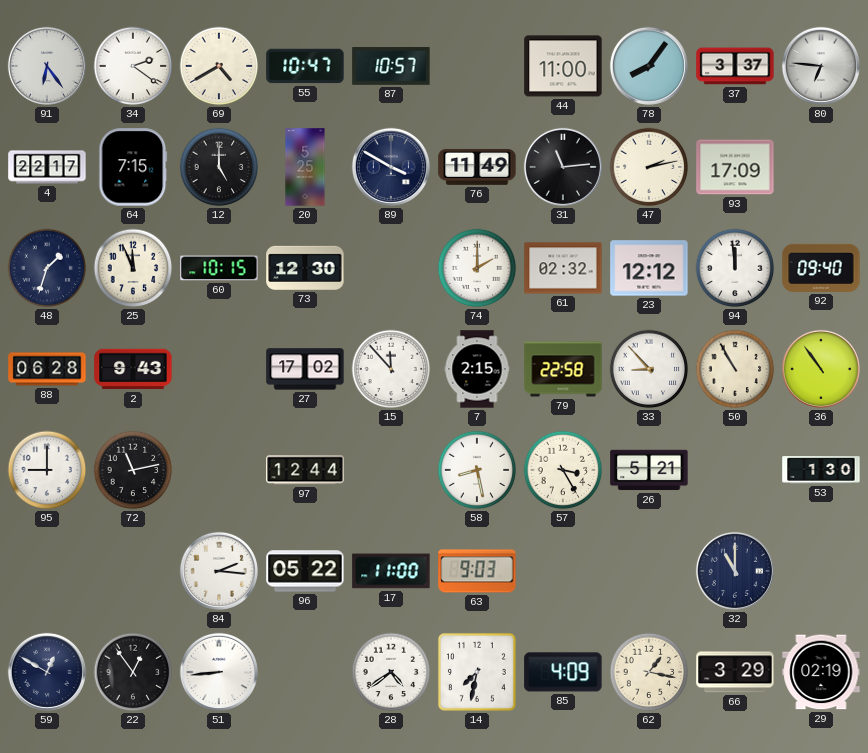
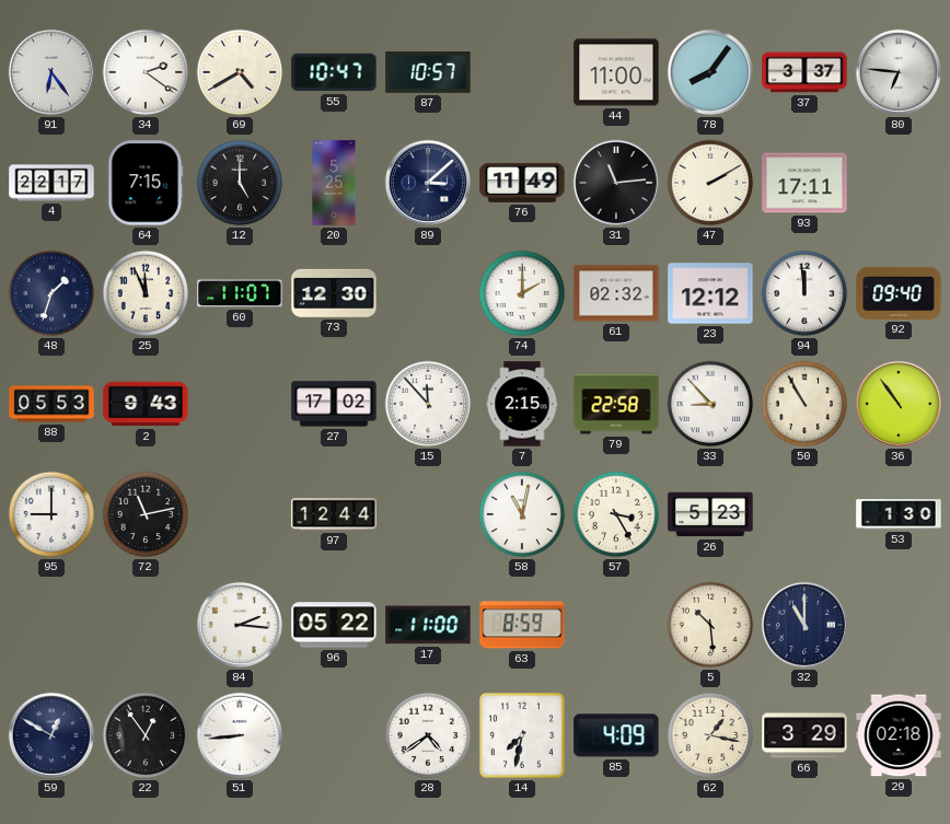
89: 3:50 -> 3:08
47: 2:13 -> 2:10
93: 17:09 -> 17:11
60: 10:15 -> 11:07
88: 06:28 -> 05:53
58: 8:28 -> 11:02
26: 5:21 -> 5:23
63: 9:03 -> 8:59
5: none -> 10:29
29: 02:19 -> 02:18
